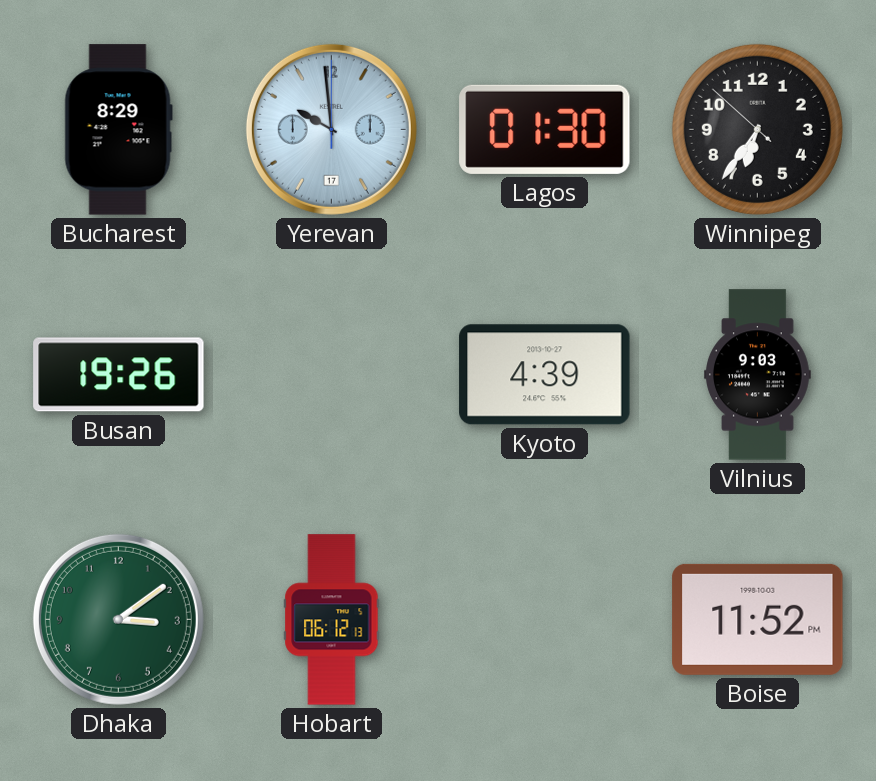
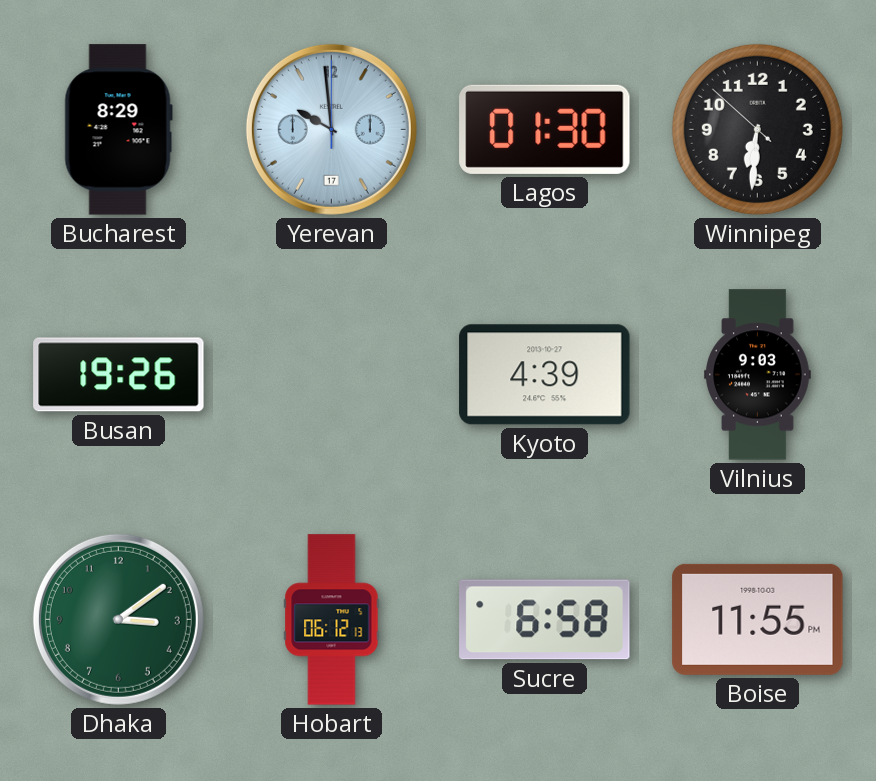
Winnipeg: 6:35 -> 6:30
Sucre: none -> 6:58
Boise: 11:52 -> 11:55
